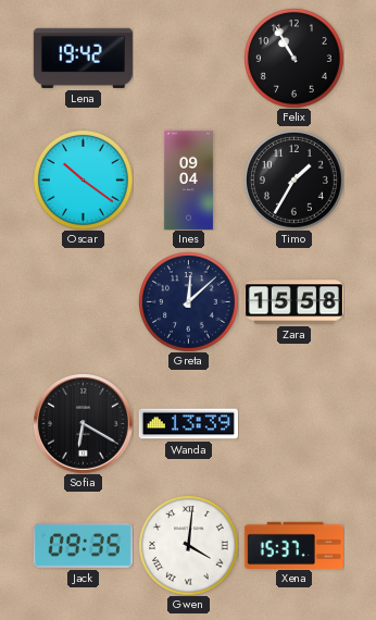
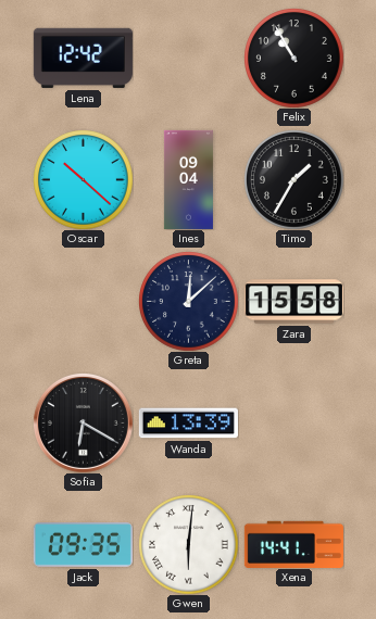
Lena: 19:42 -> 12:42
Oscar: 10:21 -> 10:22
Gwen: 4:01 -> 6:01
Xena: 15:37 -> 14:41
